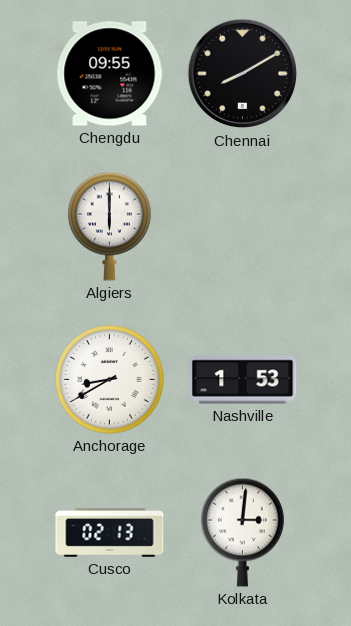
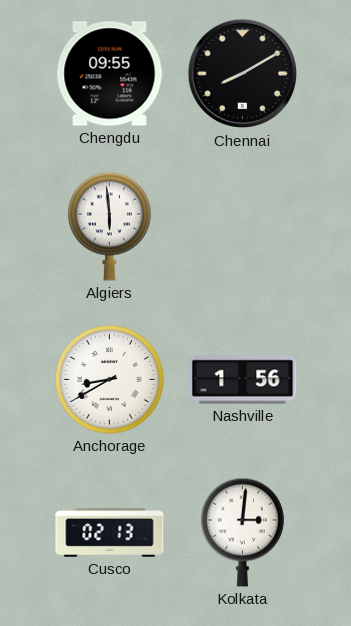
Algiers: 6:00 -> 5:59
Nashville: 1:53 -> 1:56
